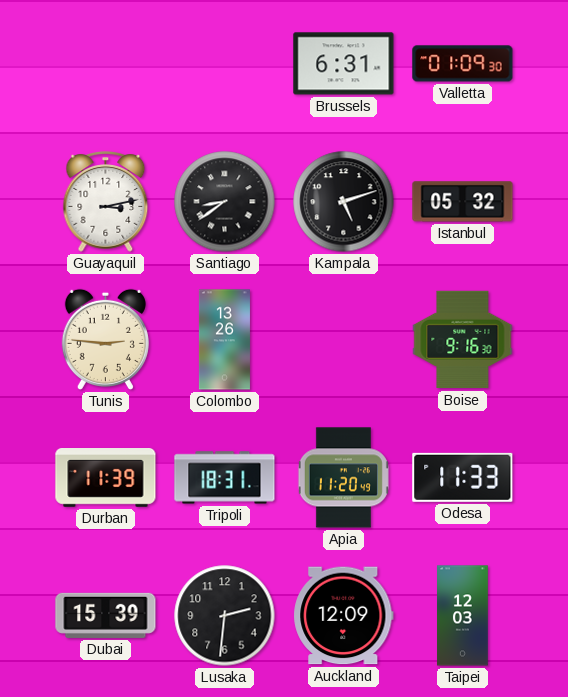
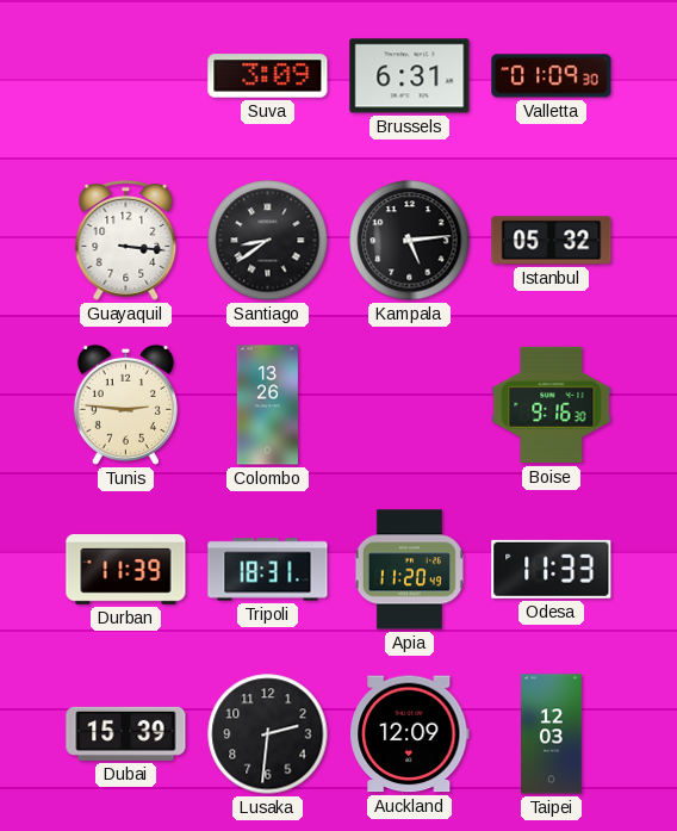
Suva: none -> 3:09
Guayaquil: 3:13 -> 3:16
Kampala: 5:12 -> 5:14
